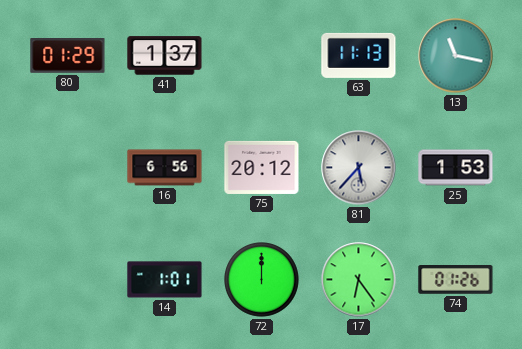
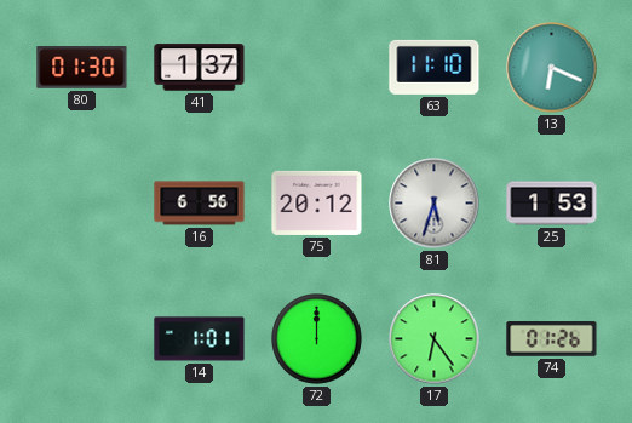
80: 01:29 -> 01:30
63: 11:13 -> 11:10
13: 11:17 -> 6:19
81: 5:37 -> 5:33
